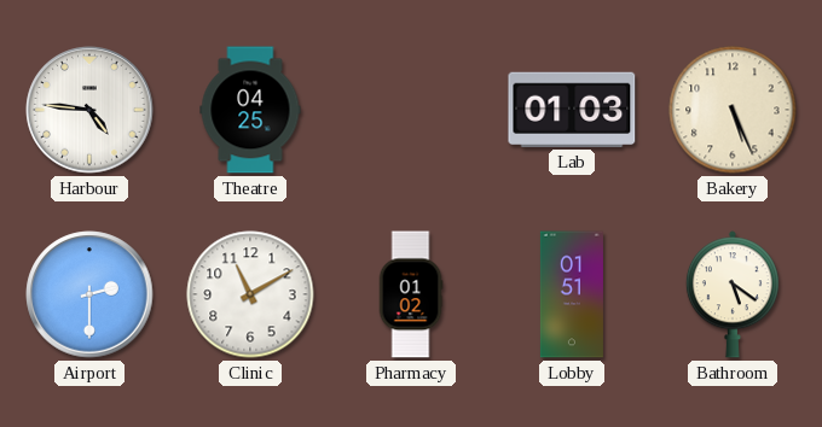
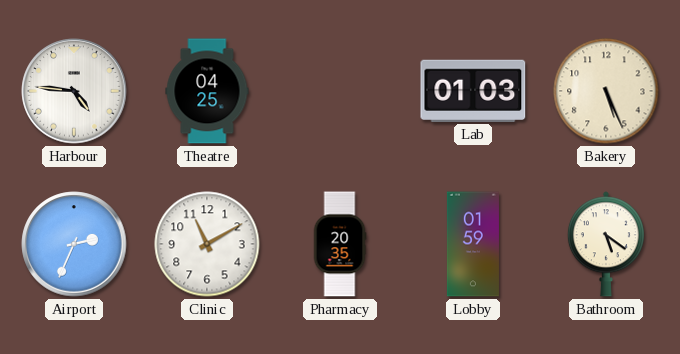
Airport: 2:30 -> 2:34
Pharmacy: 01:02 -> 20:35
Lobby: 01:51 -> 01:59
